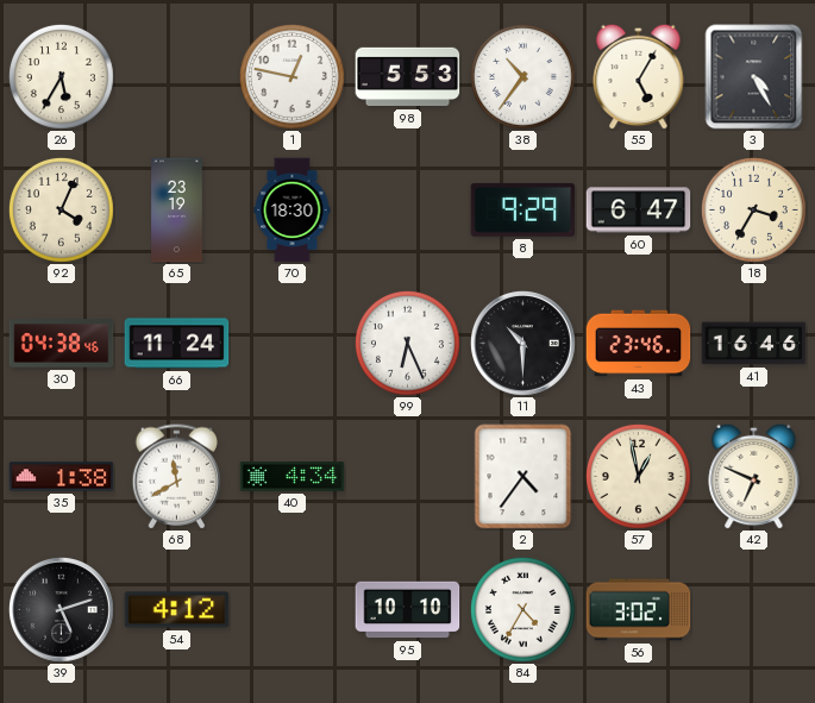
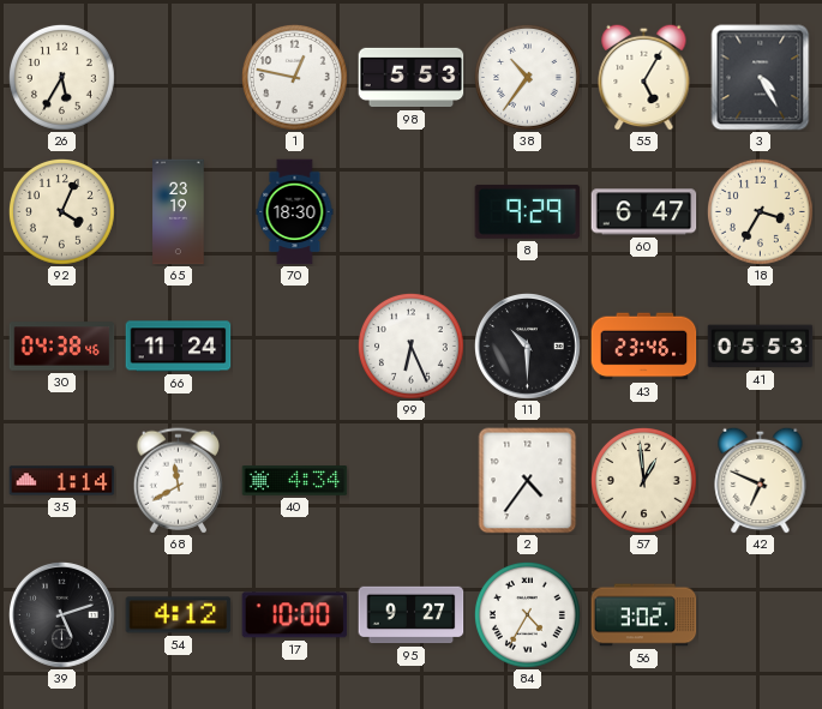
41: 16:46 -> 05:53
35: 1:38 -> 1:14
57: 12:58 -> 12:59
17: none -> 10:00
95: 10:10 -> 9:27
